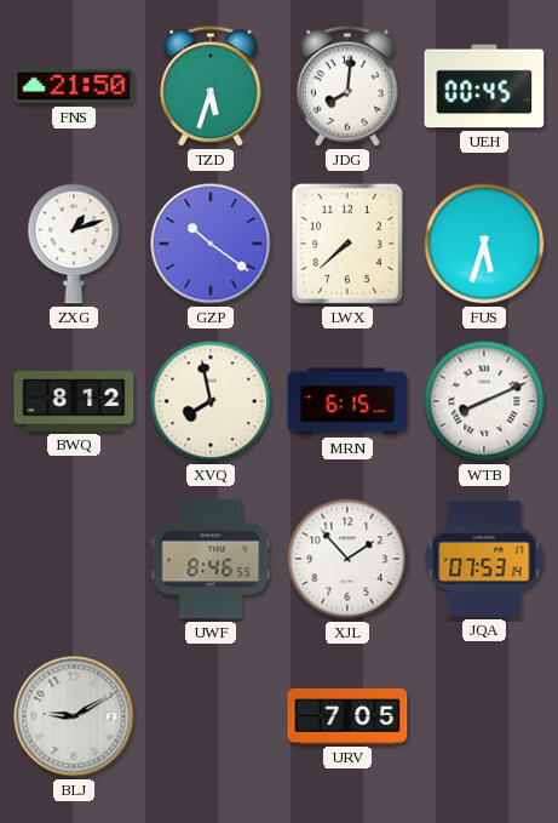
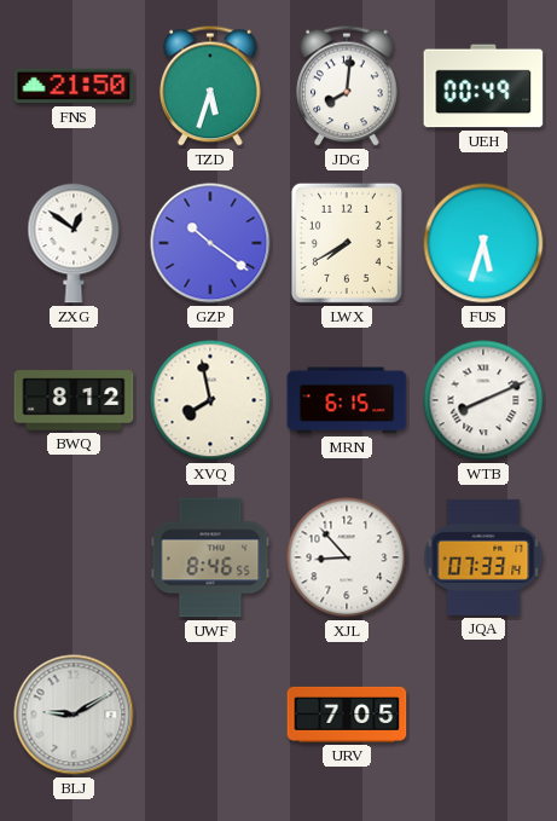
UEH: 00:45 -> 00:49
ZXG: 1:12 -> 12:51
LWX: 7:38 -> 7:40
XJL: 1:53 -> 8:53
JQA: 07:53 -> 07:33
